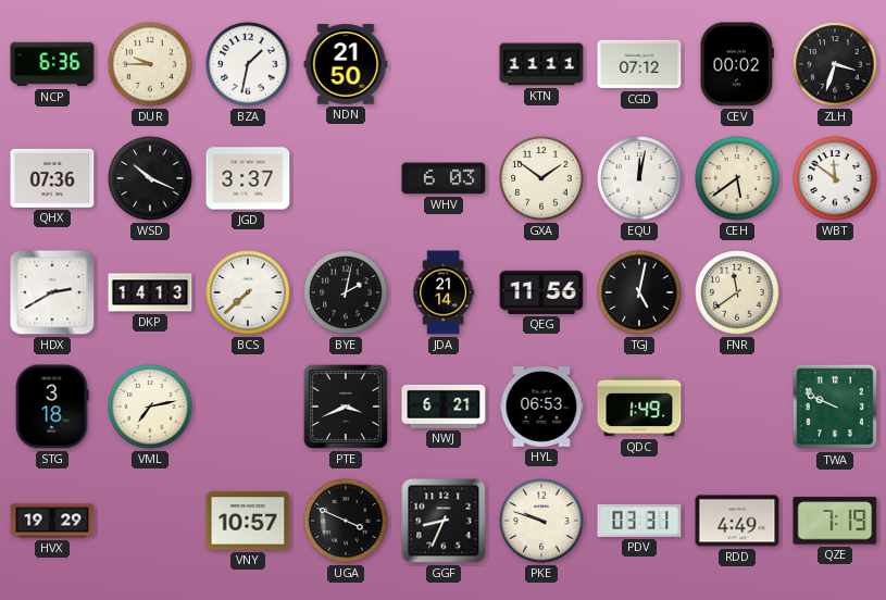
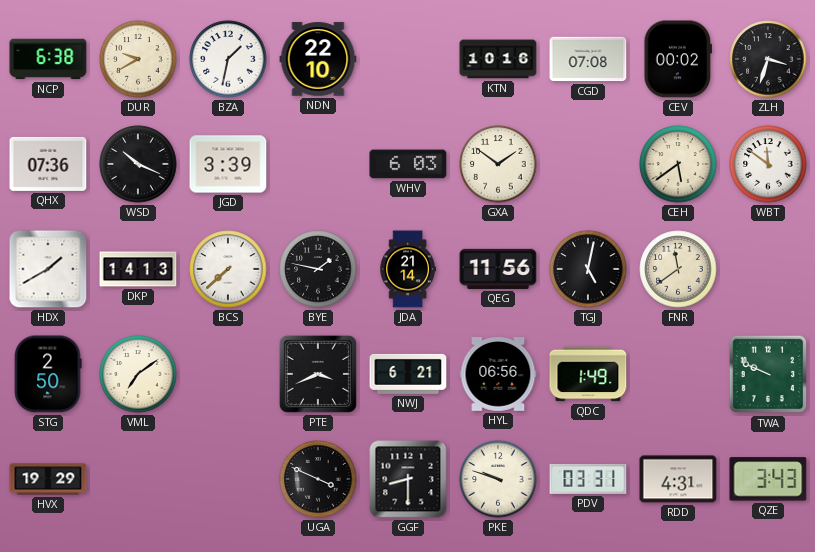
NCP: 6:36 -> 6:38
DUR: 9:45 -> 9:40
NDN: 21:50 -> 22:10
KTN: 11:11 -> 10:16
CGD: 07:12 -> 07:08
JGD: 3:37 -> 3:39
EQU: 12:02 -> none
HDX: 2:40 -> 1:40
BYE: 2:02 -> 1:47
STG: 3:18 -> 2:50
VML: 7:13 -> 7:09
HYL: 06:53 -> 06:56
VNY: 10:57 -> none
GGF: 8:34 -> 8:30
RDD: 4:49 -> 4:31
QZE: 7:19 -> 3:43
